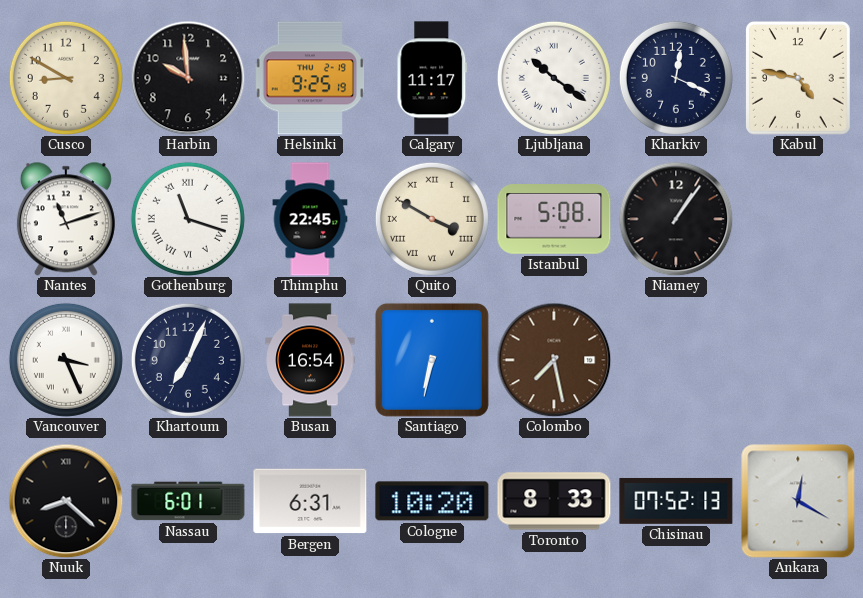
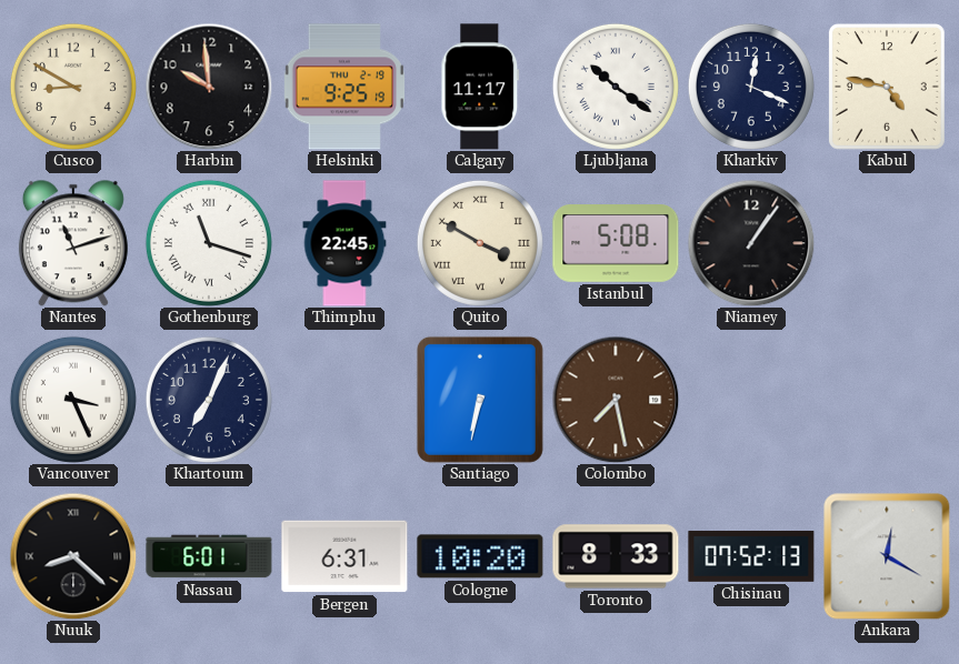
Busan: 16:54 -> none
